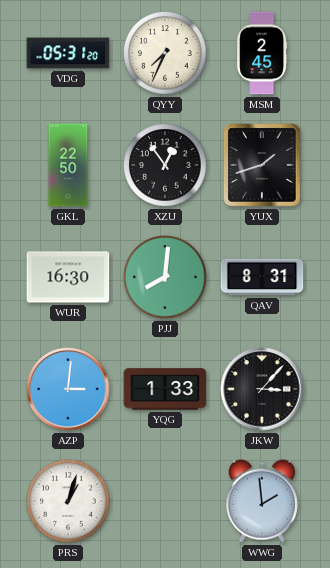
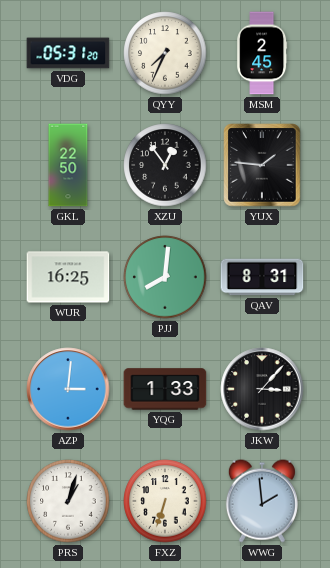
YUX: 1:42 -> 1:46
WUR: 16:30 -> 16:25
FXZ: none -> 6:33
